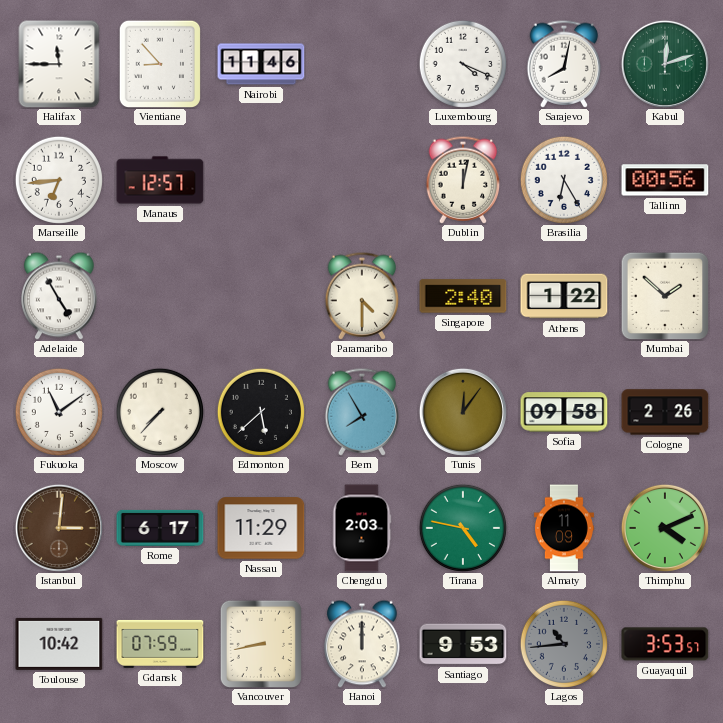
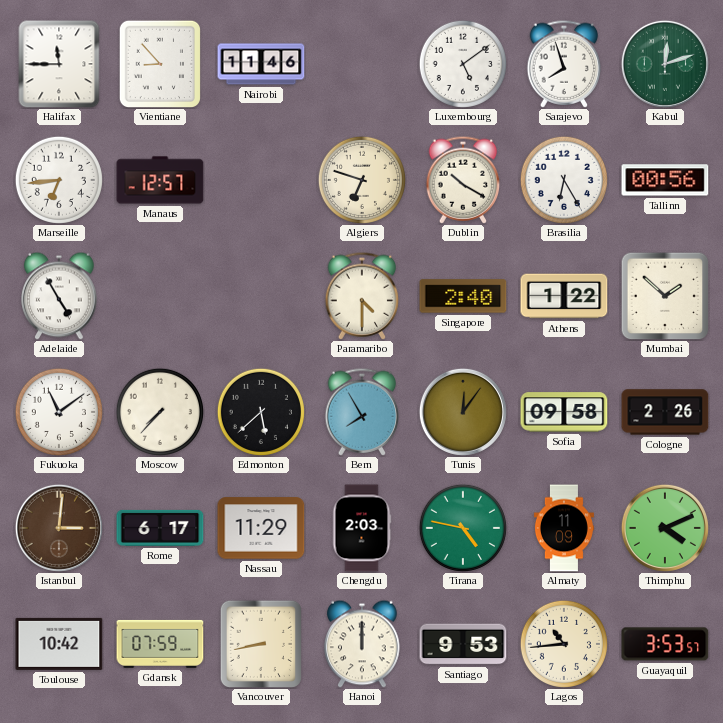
Luxembourg: 4:19 -> 5:09
Sarajevo: 8:02 -> 7:57
Algiers: none -> 6:48
Dublin: 12:02 -> 10:20
Lagos dial: grey -> cream
